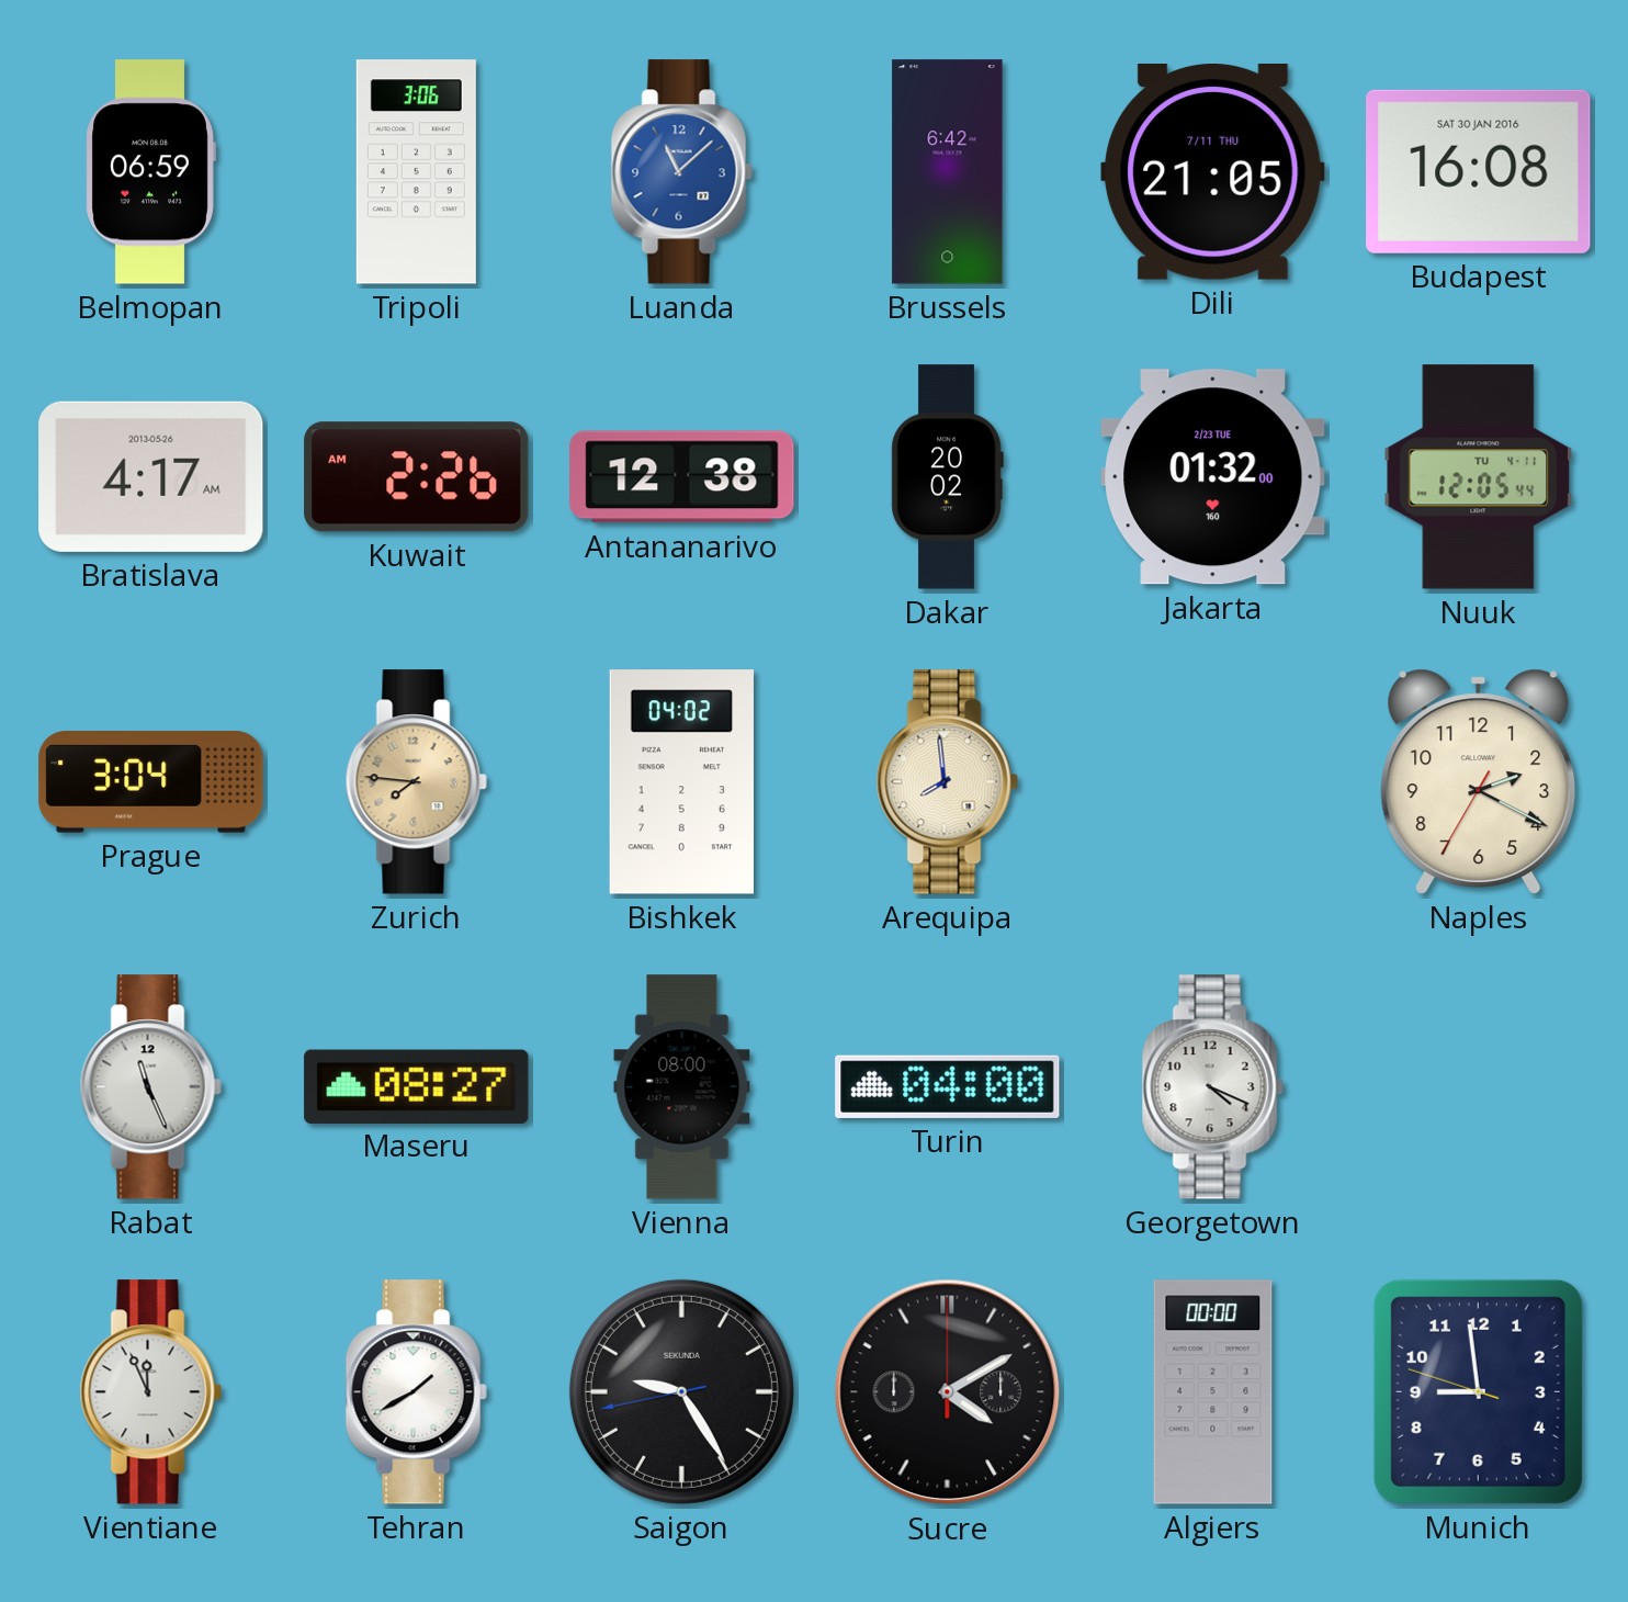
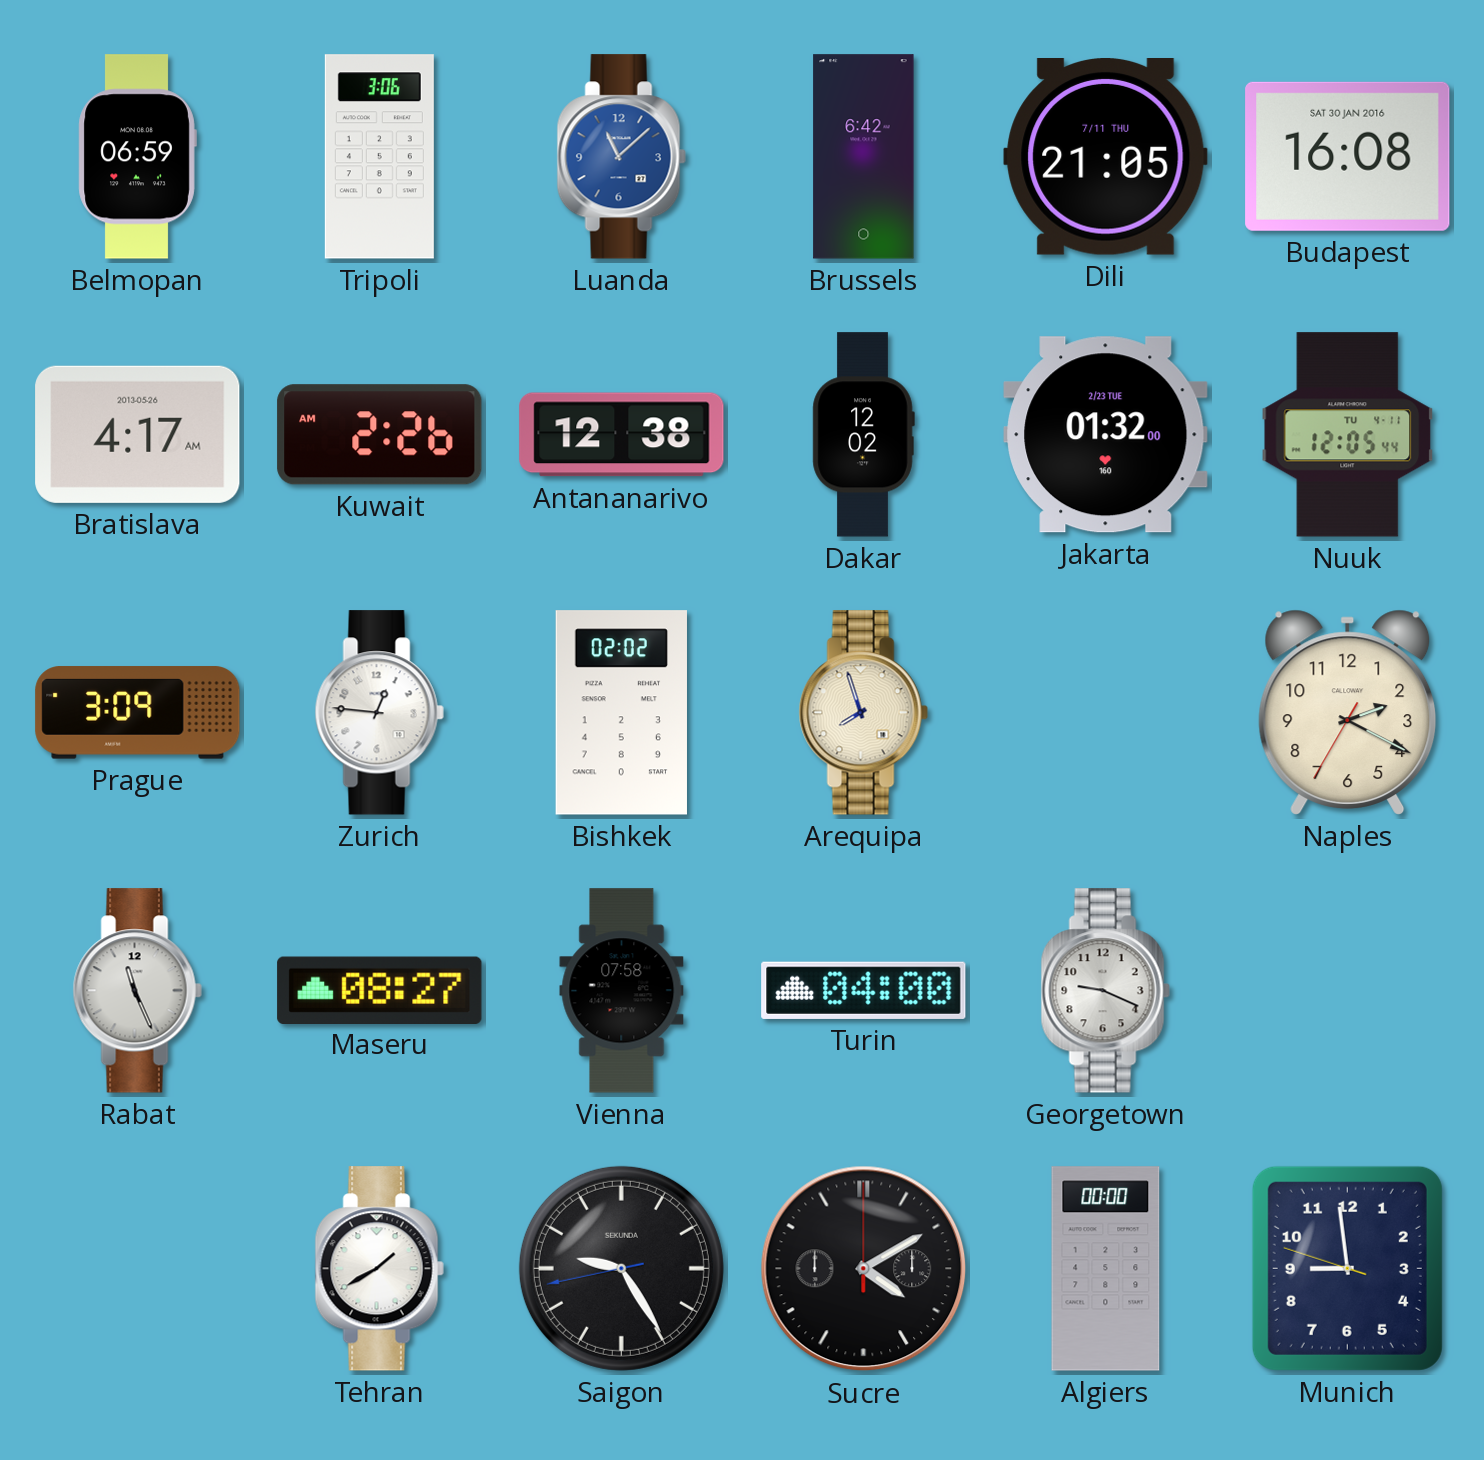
Dakar: 20:02 -> 12:02
Prague: 3:04 -> 3:09
Zurich: 7:46 -> 12:46
Zurich dial: champagne -> white
Bishkek: 04:02 -> 02:02
Arequipa: 7:59 -> 7:57
Vienna: 08:00 -> 07:58
Georgetown: 4:19 -> 9:19
Vientiane: 11:56 -> none
